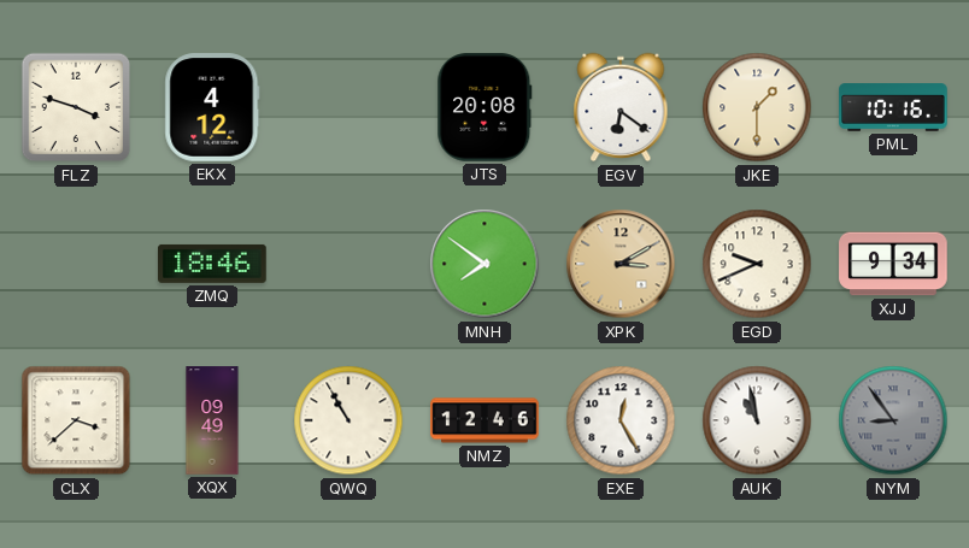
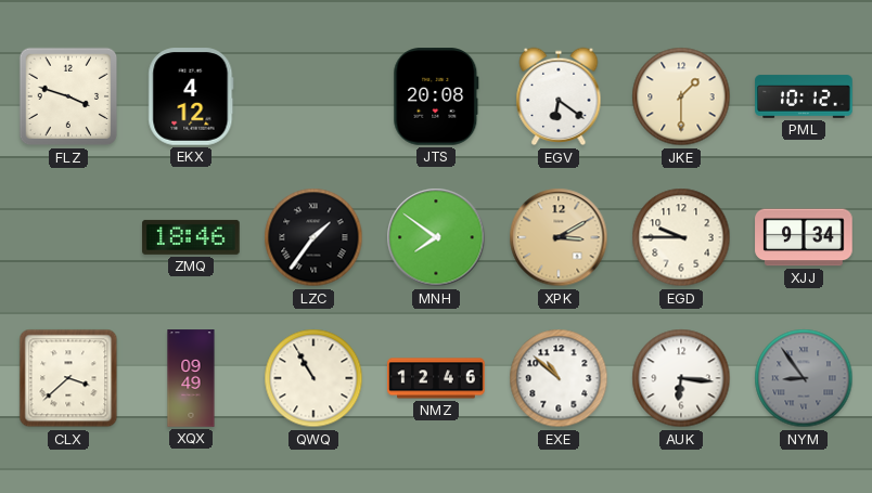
PML: 10:16 -> 10:12
LZC: none -> 1:36
EGD: 9:41 -> 9:45
EXE: 12:25 -> 10:52
AUK: 10:58 -> 6:16
